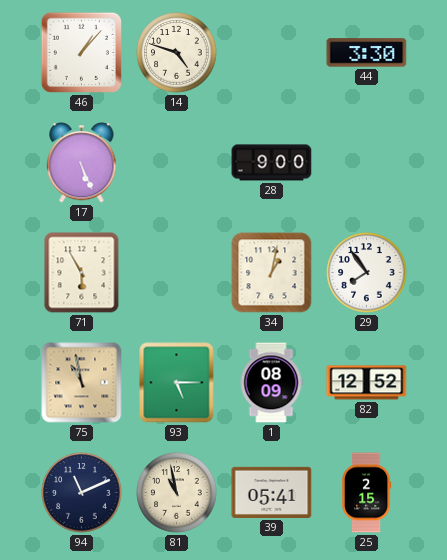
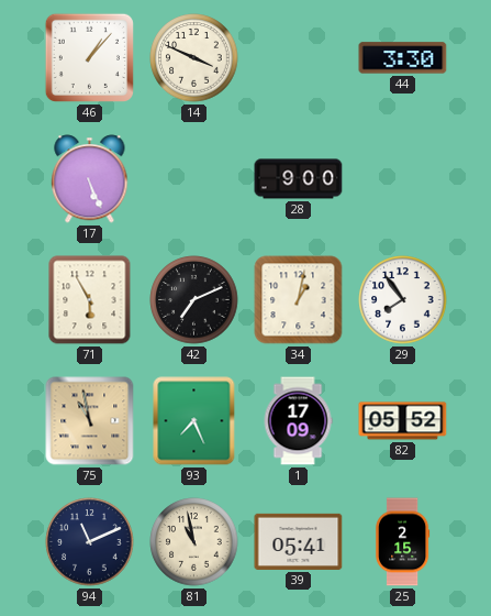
14: 4:48 -> 3:49
42: none -> 7:11
93: 5:15 -> 7:26
1: 08:09 -> 17:09
82: 12:52 -> 05:52
